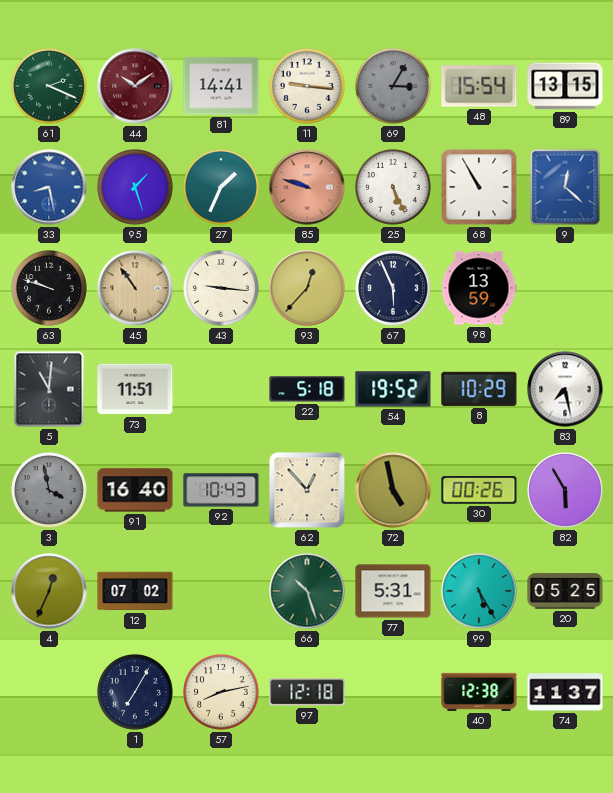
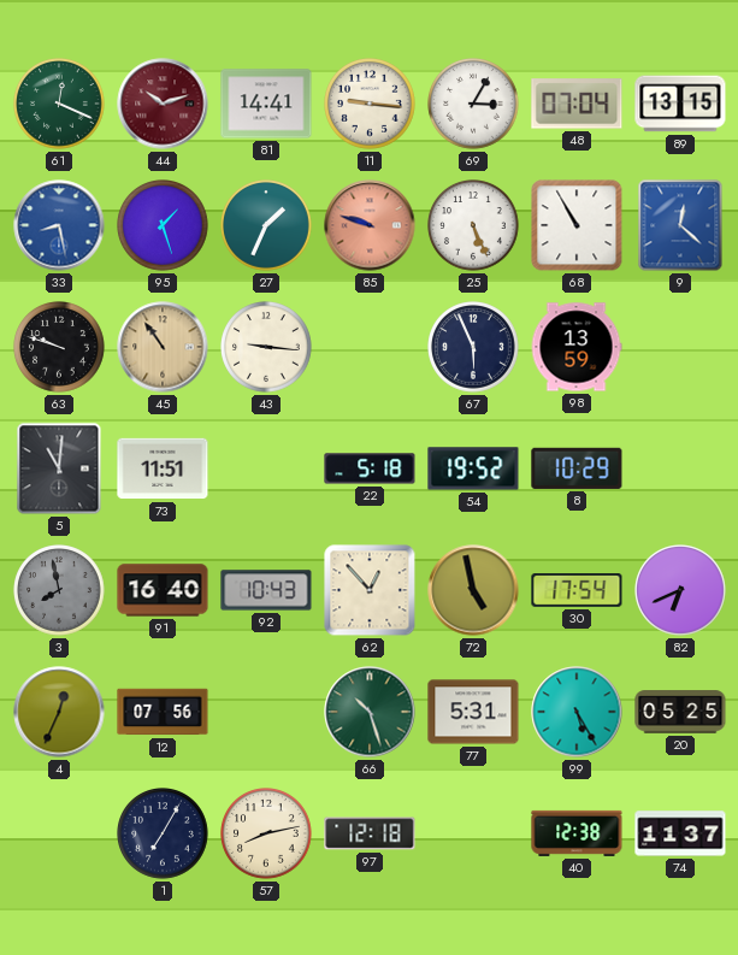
61: 2:19 -> 12:19
44: 10:09 -> 10:12
69 dial: grey -> white
48: 15:54 -> 07:04
93: 12:37 -> none
83: 7:28 -> none
3: 3:58 -> 7:58
30: 00:26 -> 17:54
82: 5:55 -> 6:41
12: 07:02 -> 07:56
